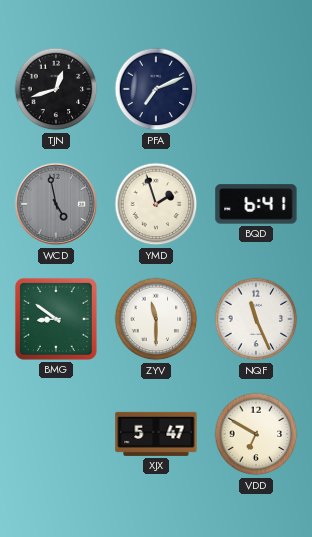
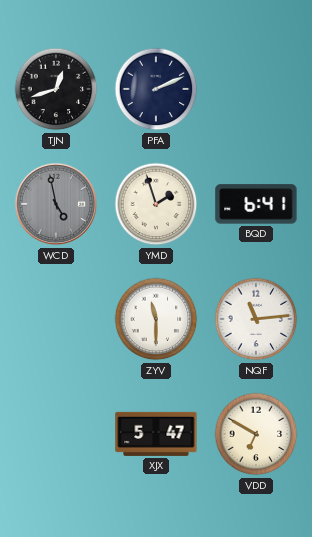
PFA: 7:11 -> 2:11
BMG: 8:51 -> none
NQF: 11:26 -> 11:14
